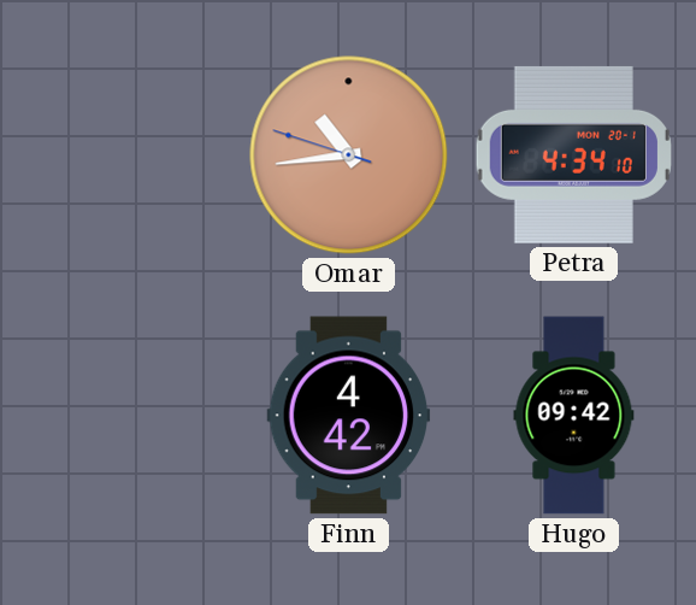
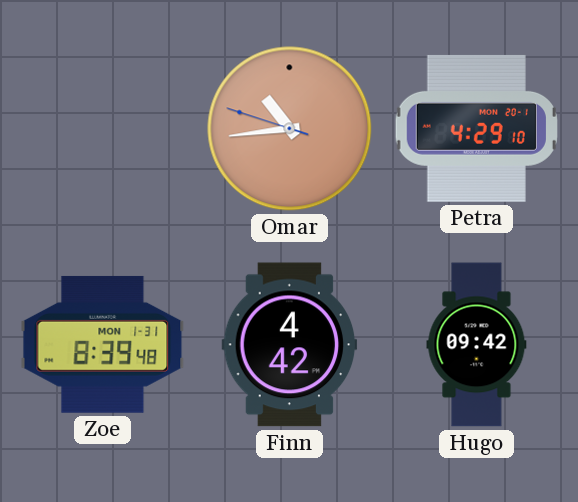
Petra: 4:34 -> 4:29
Zoe: none -> 8:39
